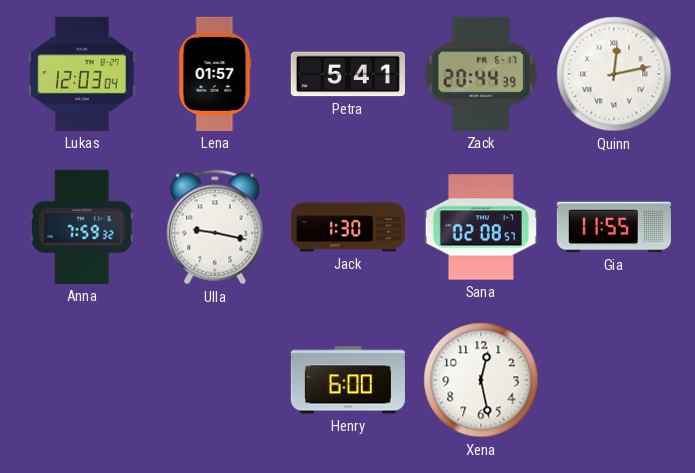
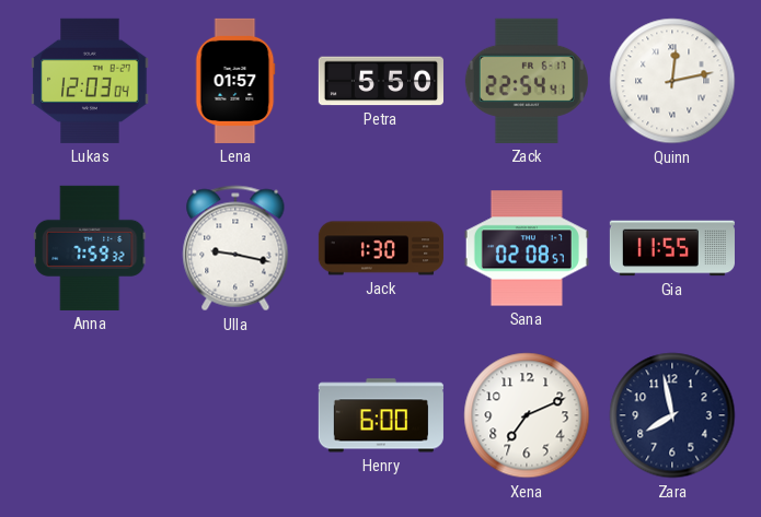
Petra: 5:41 -> 5:50
Zack: 20:44 -> 22:54
Xena: 12:28 -> 7:11
Zara: none -> 7:58
